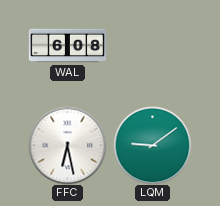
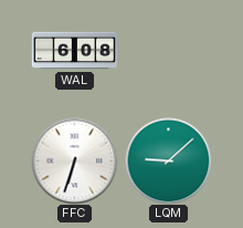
FFC: 6:28 -> 6:33
LQM: 9:09 -> 9:08
